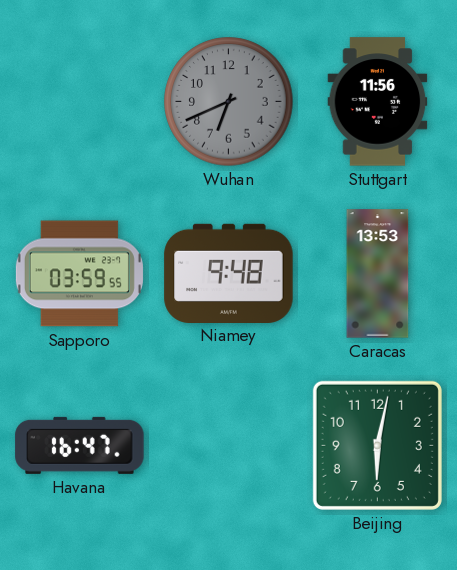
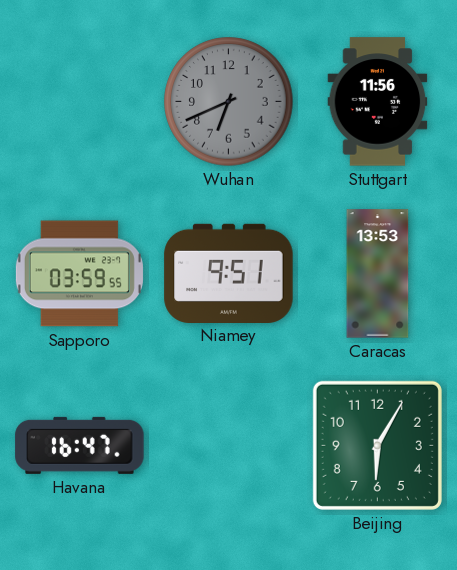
Niamey: 9:48 -> 9:51
Beijing: 6:02 -> 6:05
